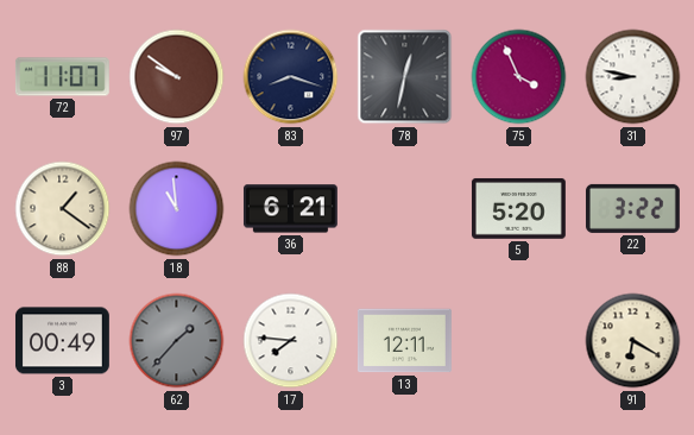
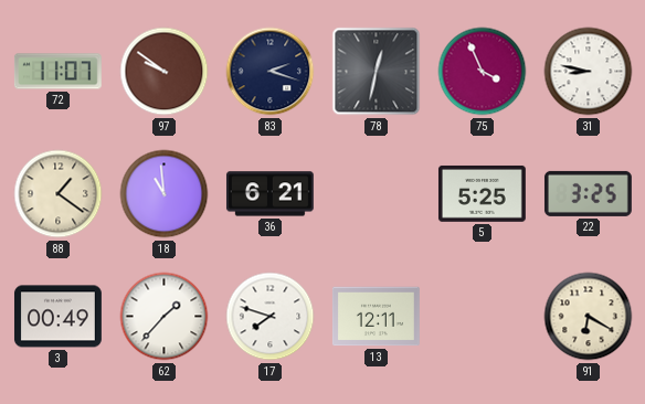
83: 8:18 -> 2:18
5: 5:20 -> 5:25
22: 3:22 -> 3:25
62 dial: grey -> white
17: 7:46 -> 7:48
